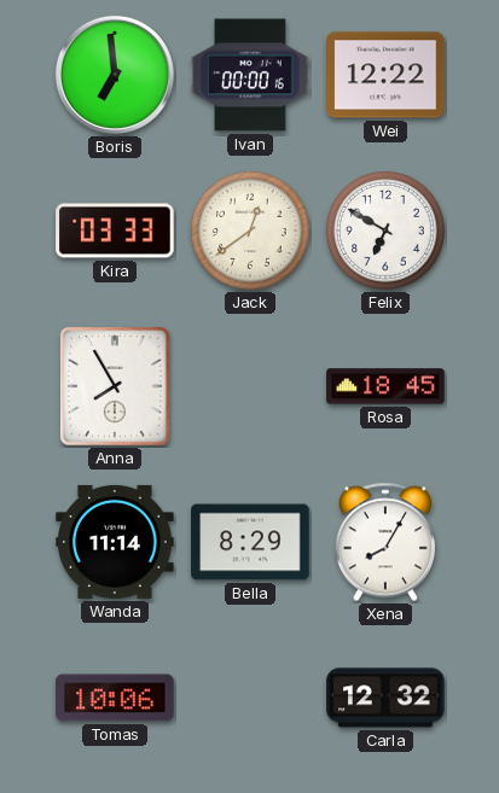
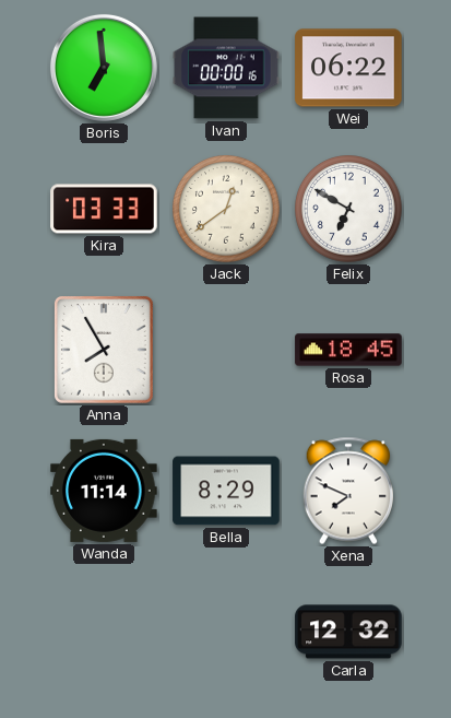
Wei: 12:22 -> 06:22
Xena: 8:05 -> 7:49
Tomas: 10:06 -> none
